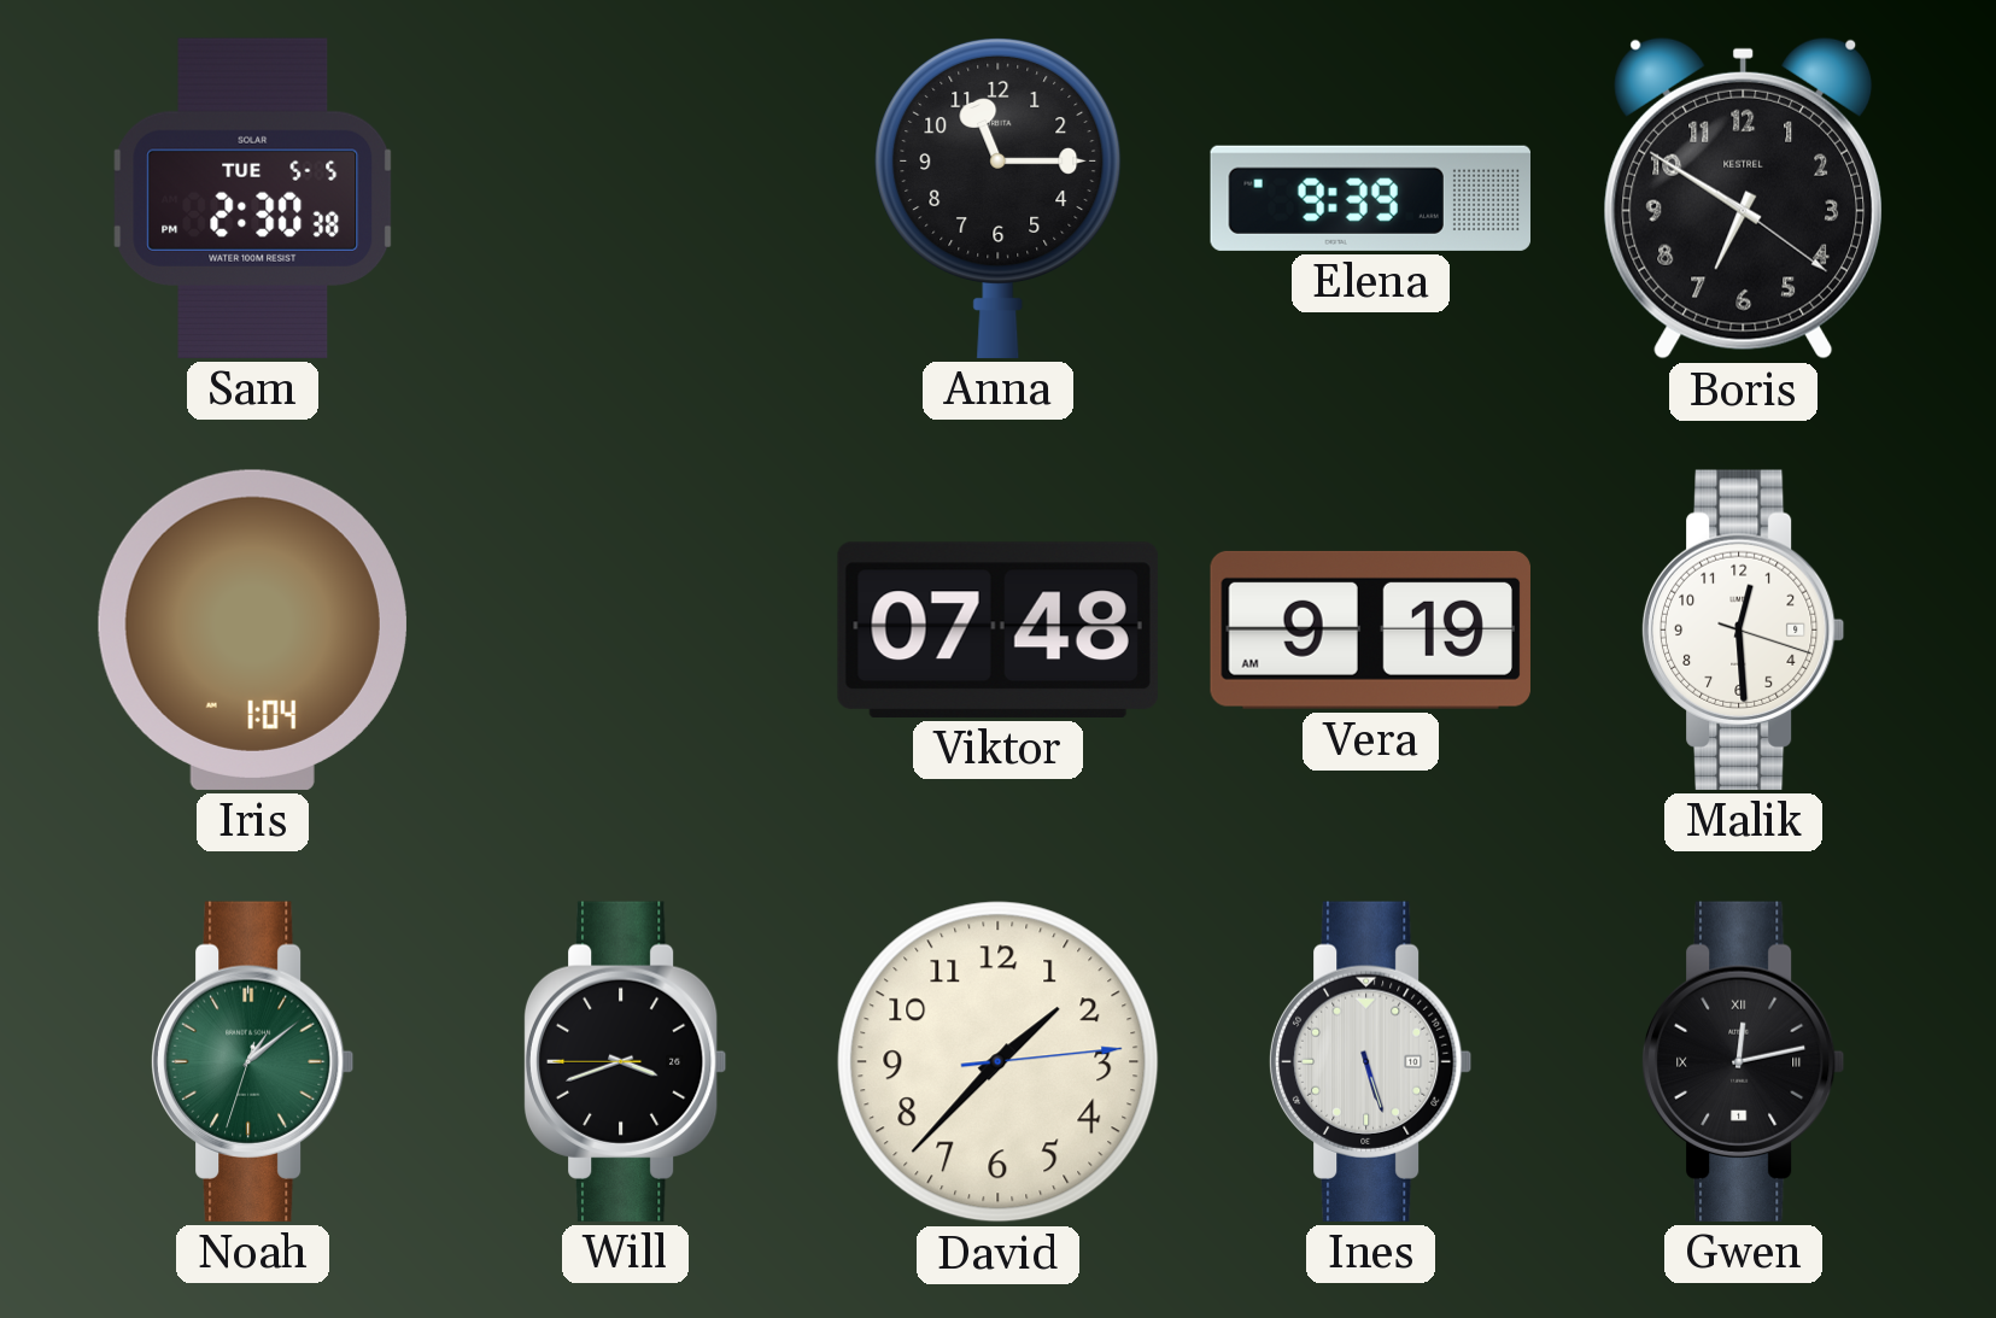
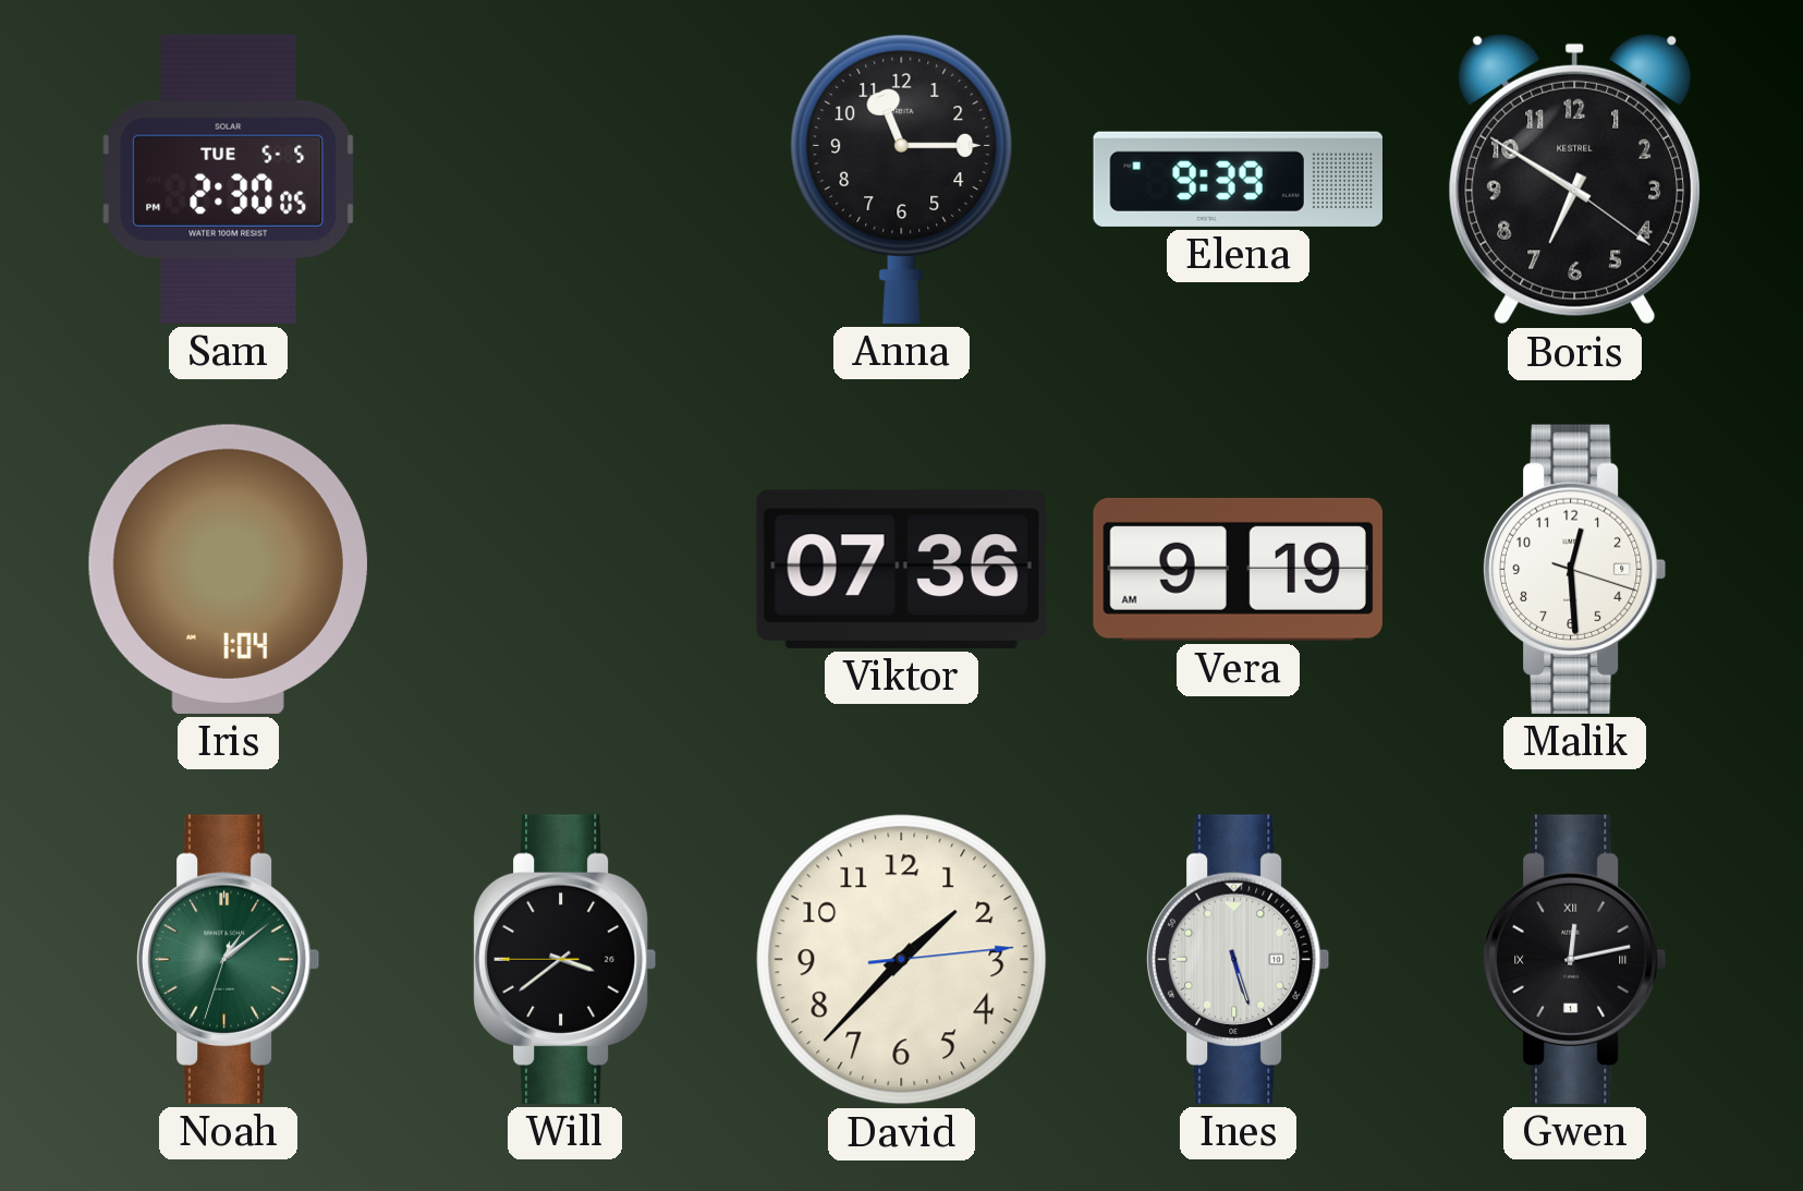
Sam: 2:30:38 PM -> 2:30:05 PM
Viktor: 07:48 -> 07:36
Will: 3:41 -> 3:38
